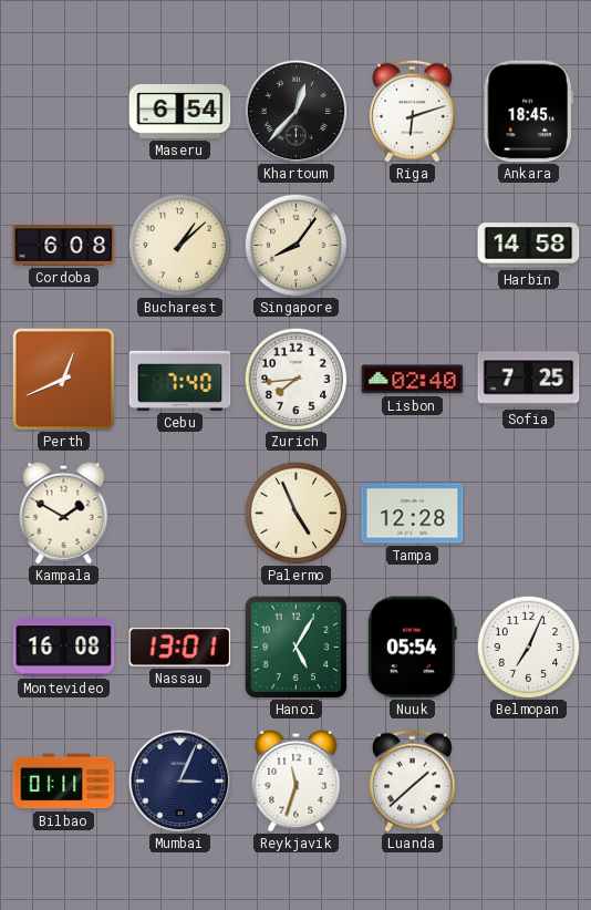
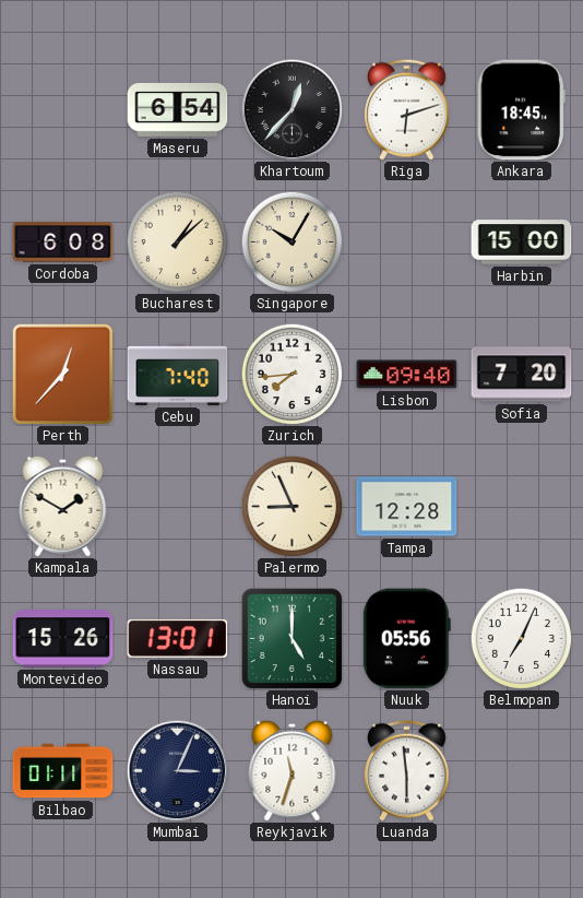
Singapore: 8:06 -> 10:05
Harbin: 14:58 -> 15:00
Perth: 12:41 -> 12:37
Lisbon: 02:40 -> 09:40
Sofia: 7:25 -> 7:20
Palermo: 4:56 -> 8:56
Montevideo: 16:08 -> 15:26
Hanoi: 5:05 -> 5:00
Nuuk: 05:54 -> 05:56
Luanda: 1:38 -> 5:59
